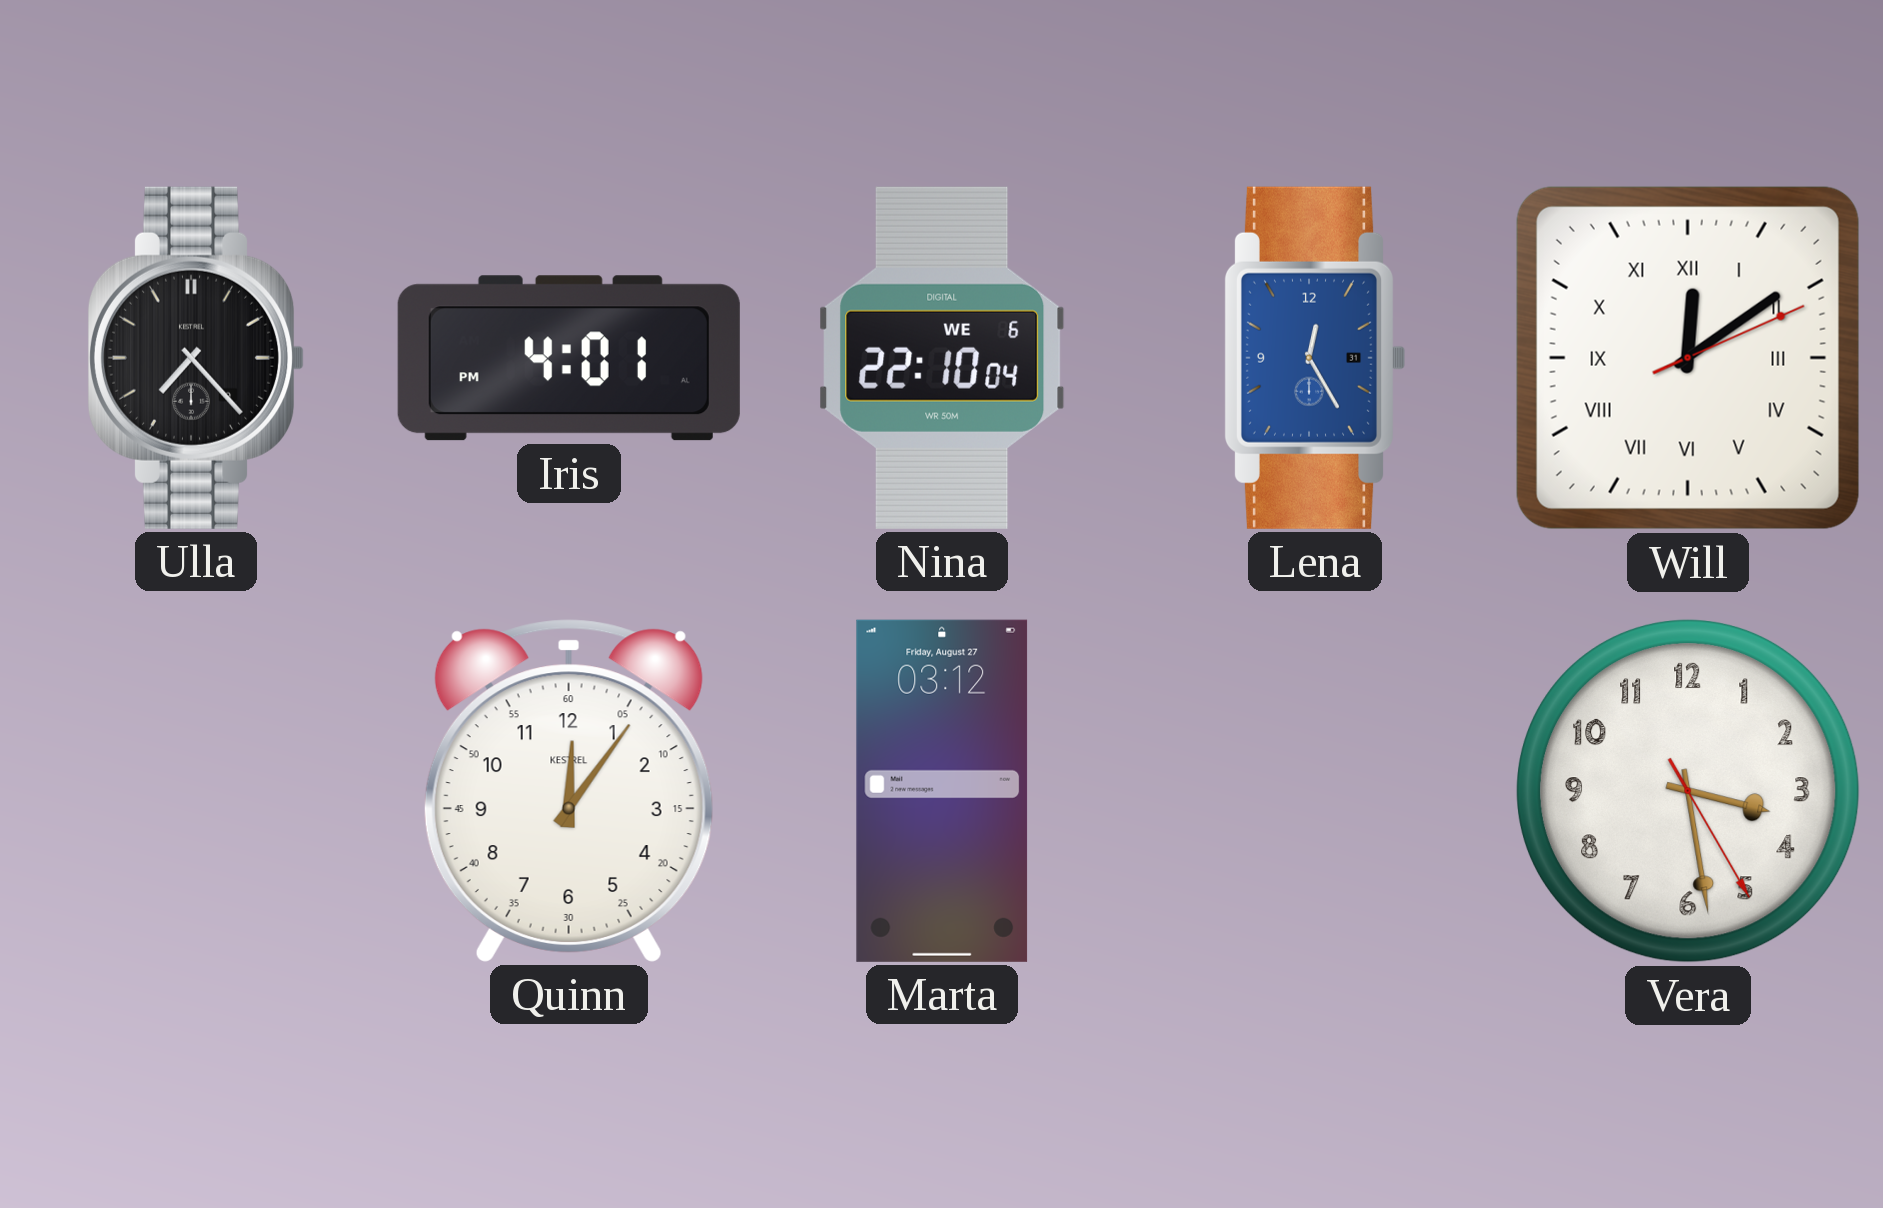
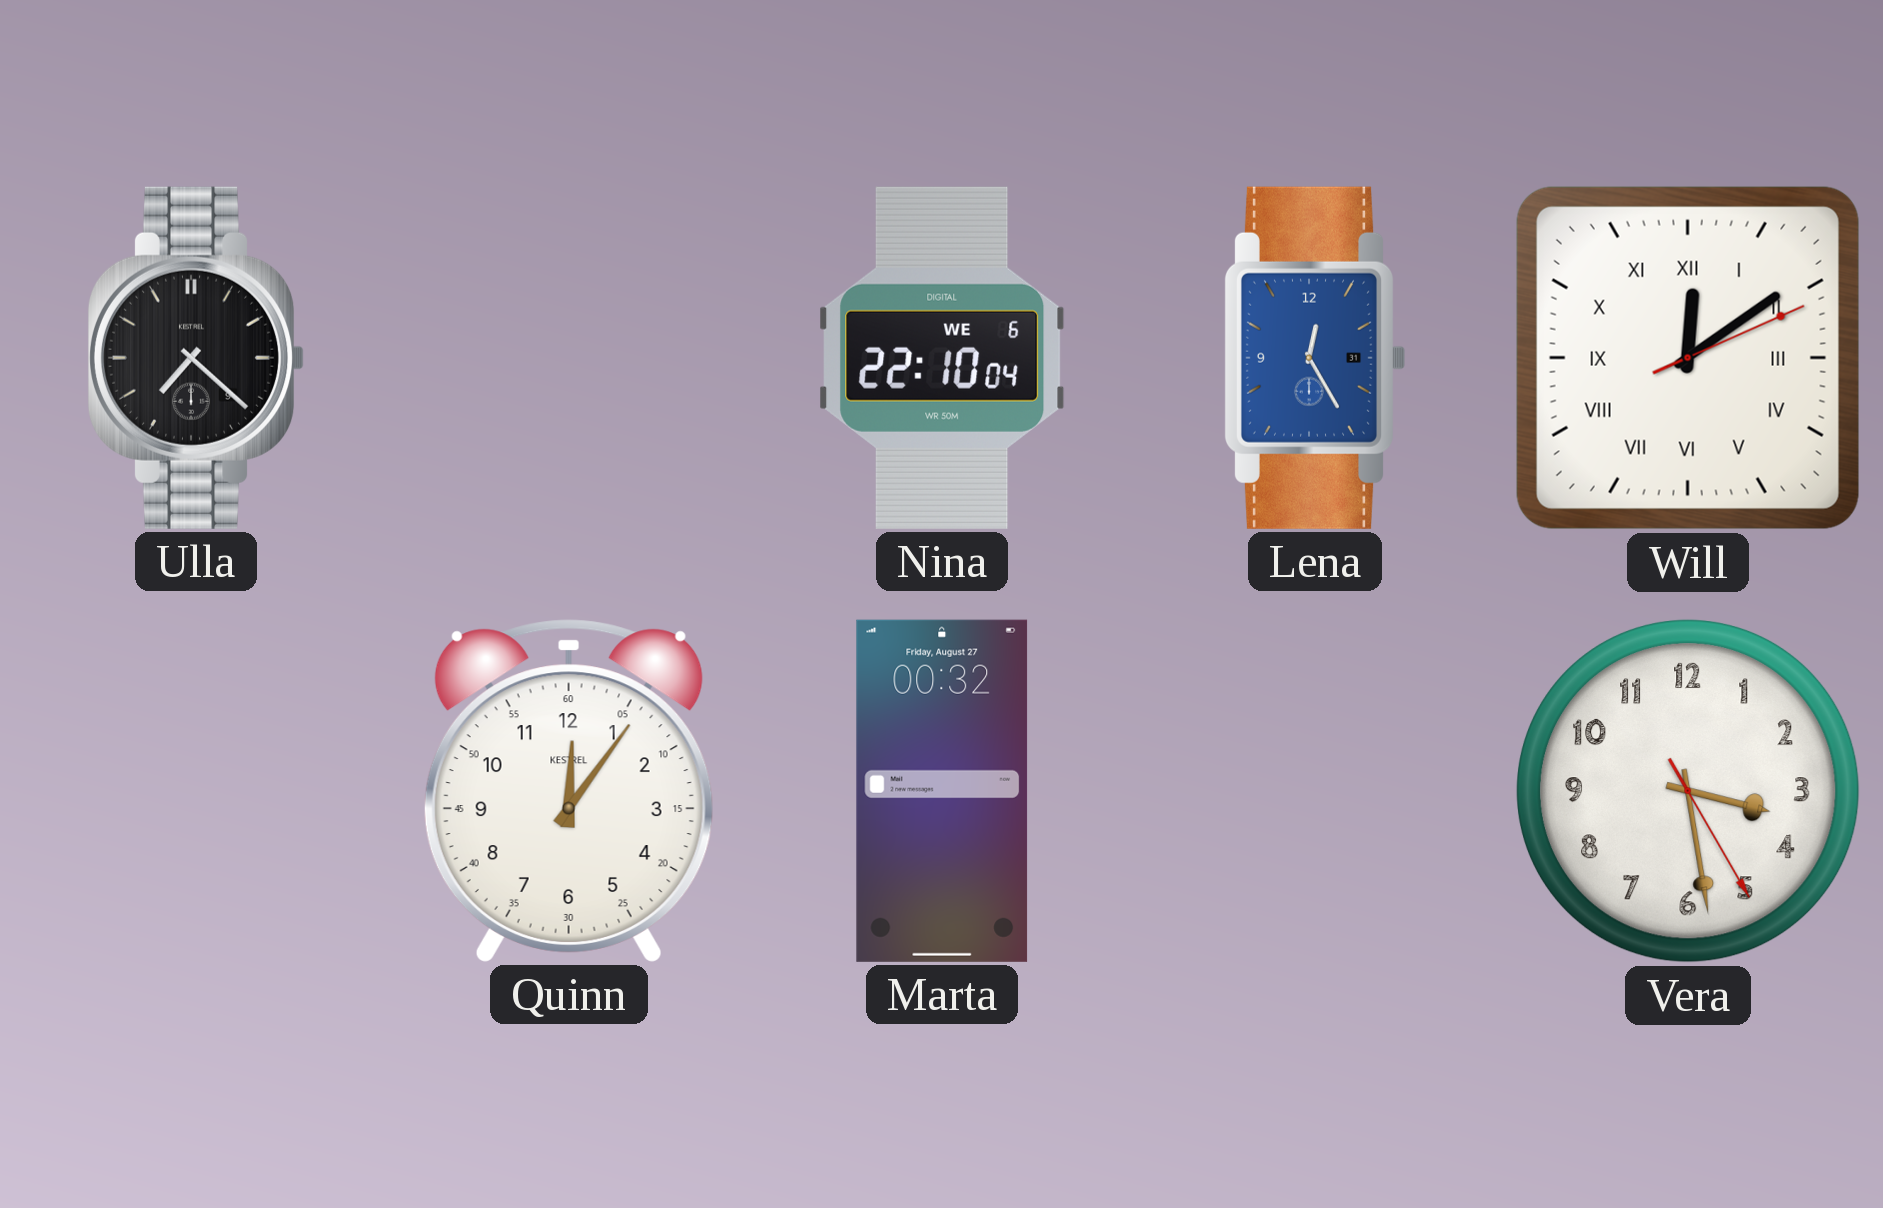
Ulla: 7:23 -> 7:22
Iris: 4:01 -> none
Marta: 03:12 -> 00:32
